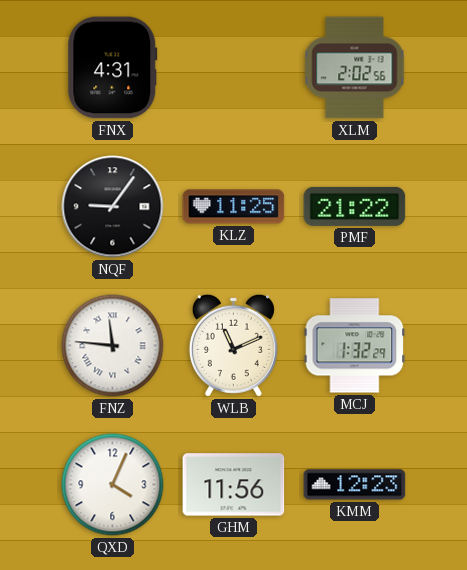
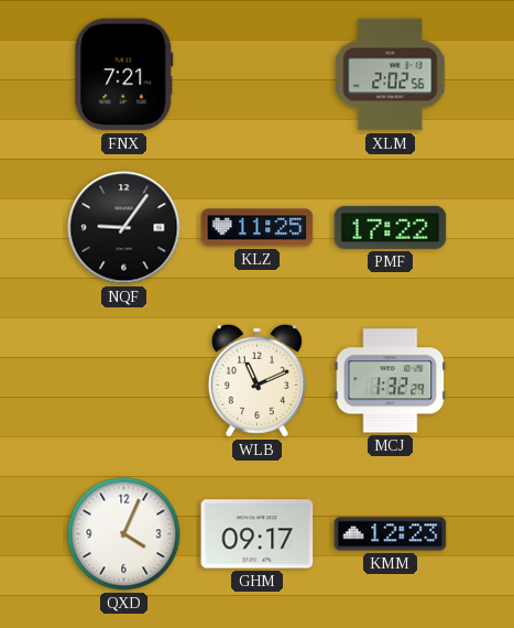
FNX: 4:31 -> 7:21
PMF: 21:22 -> 17:22
FNZ: 11:46 -> none
GHM: 11:56 -> 09:17
